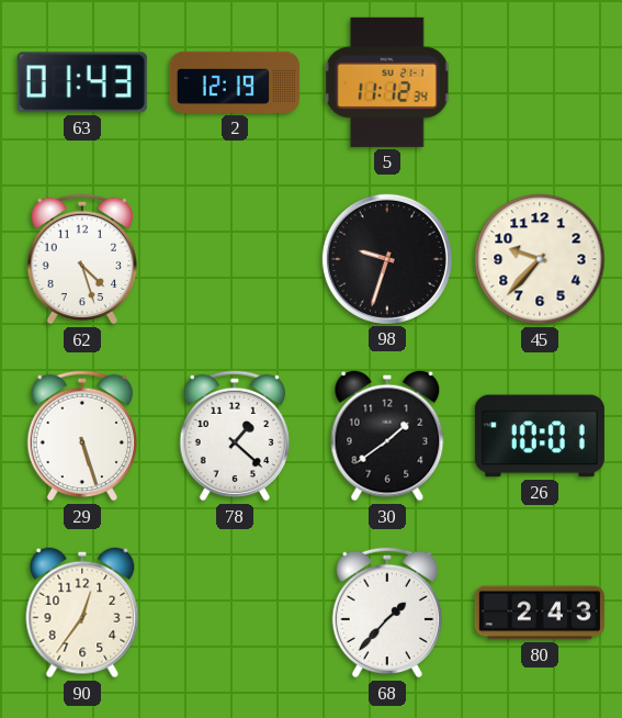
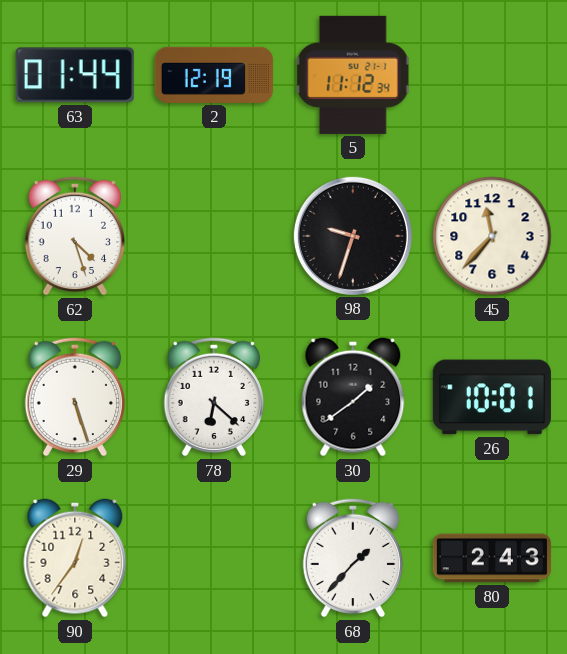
63: 01:43 -> 01:44
45: 9:37 -> 11:37
78: 1:22 -> 6:22
